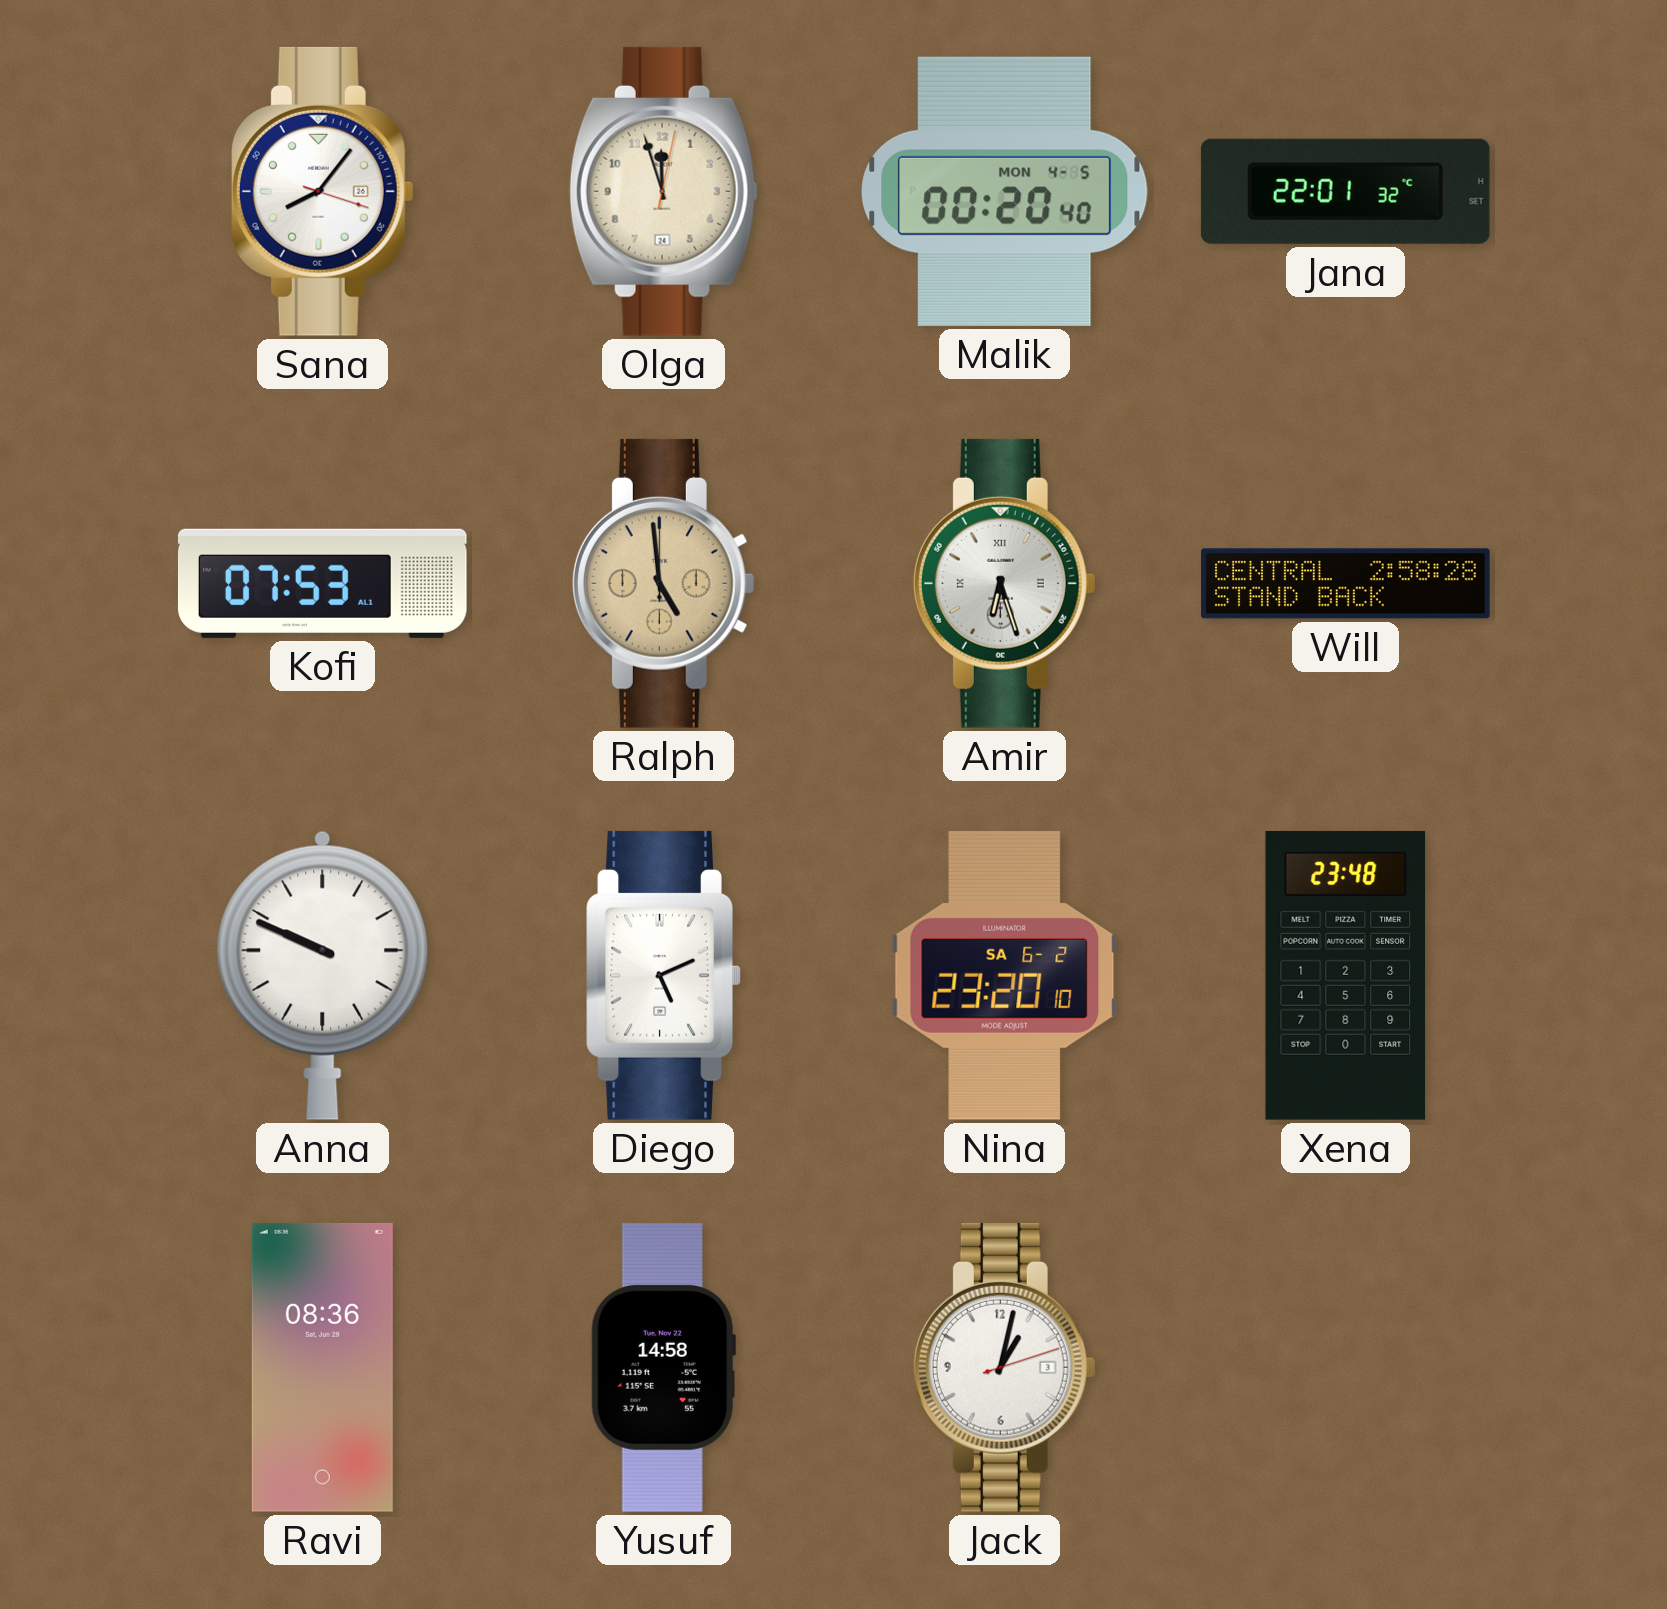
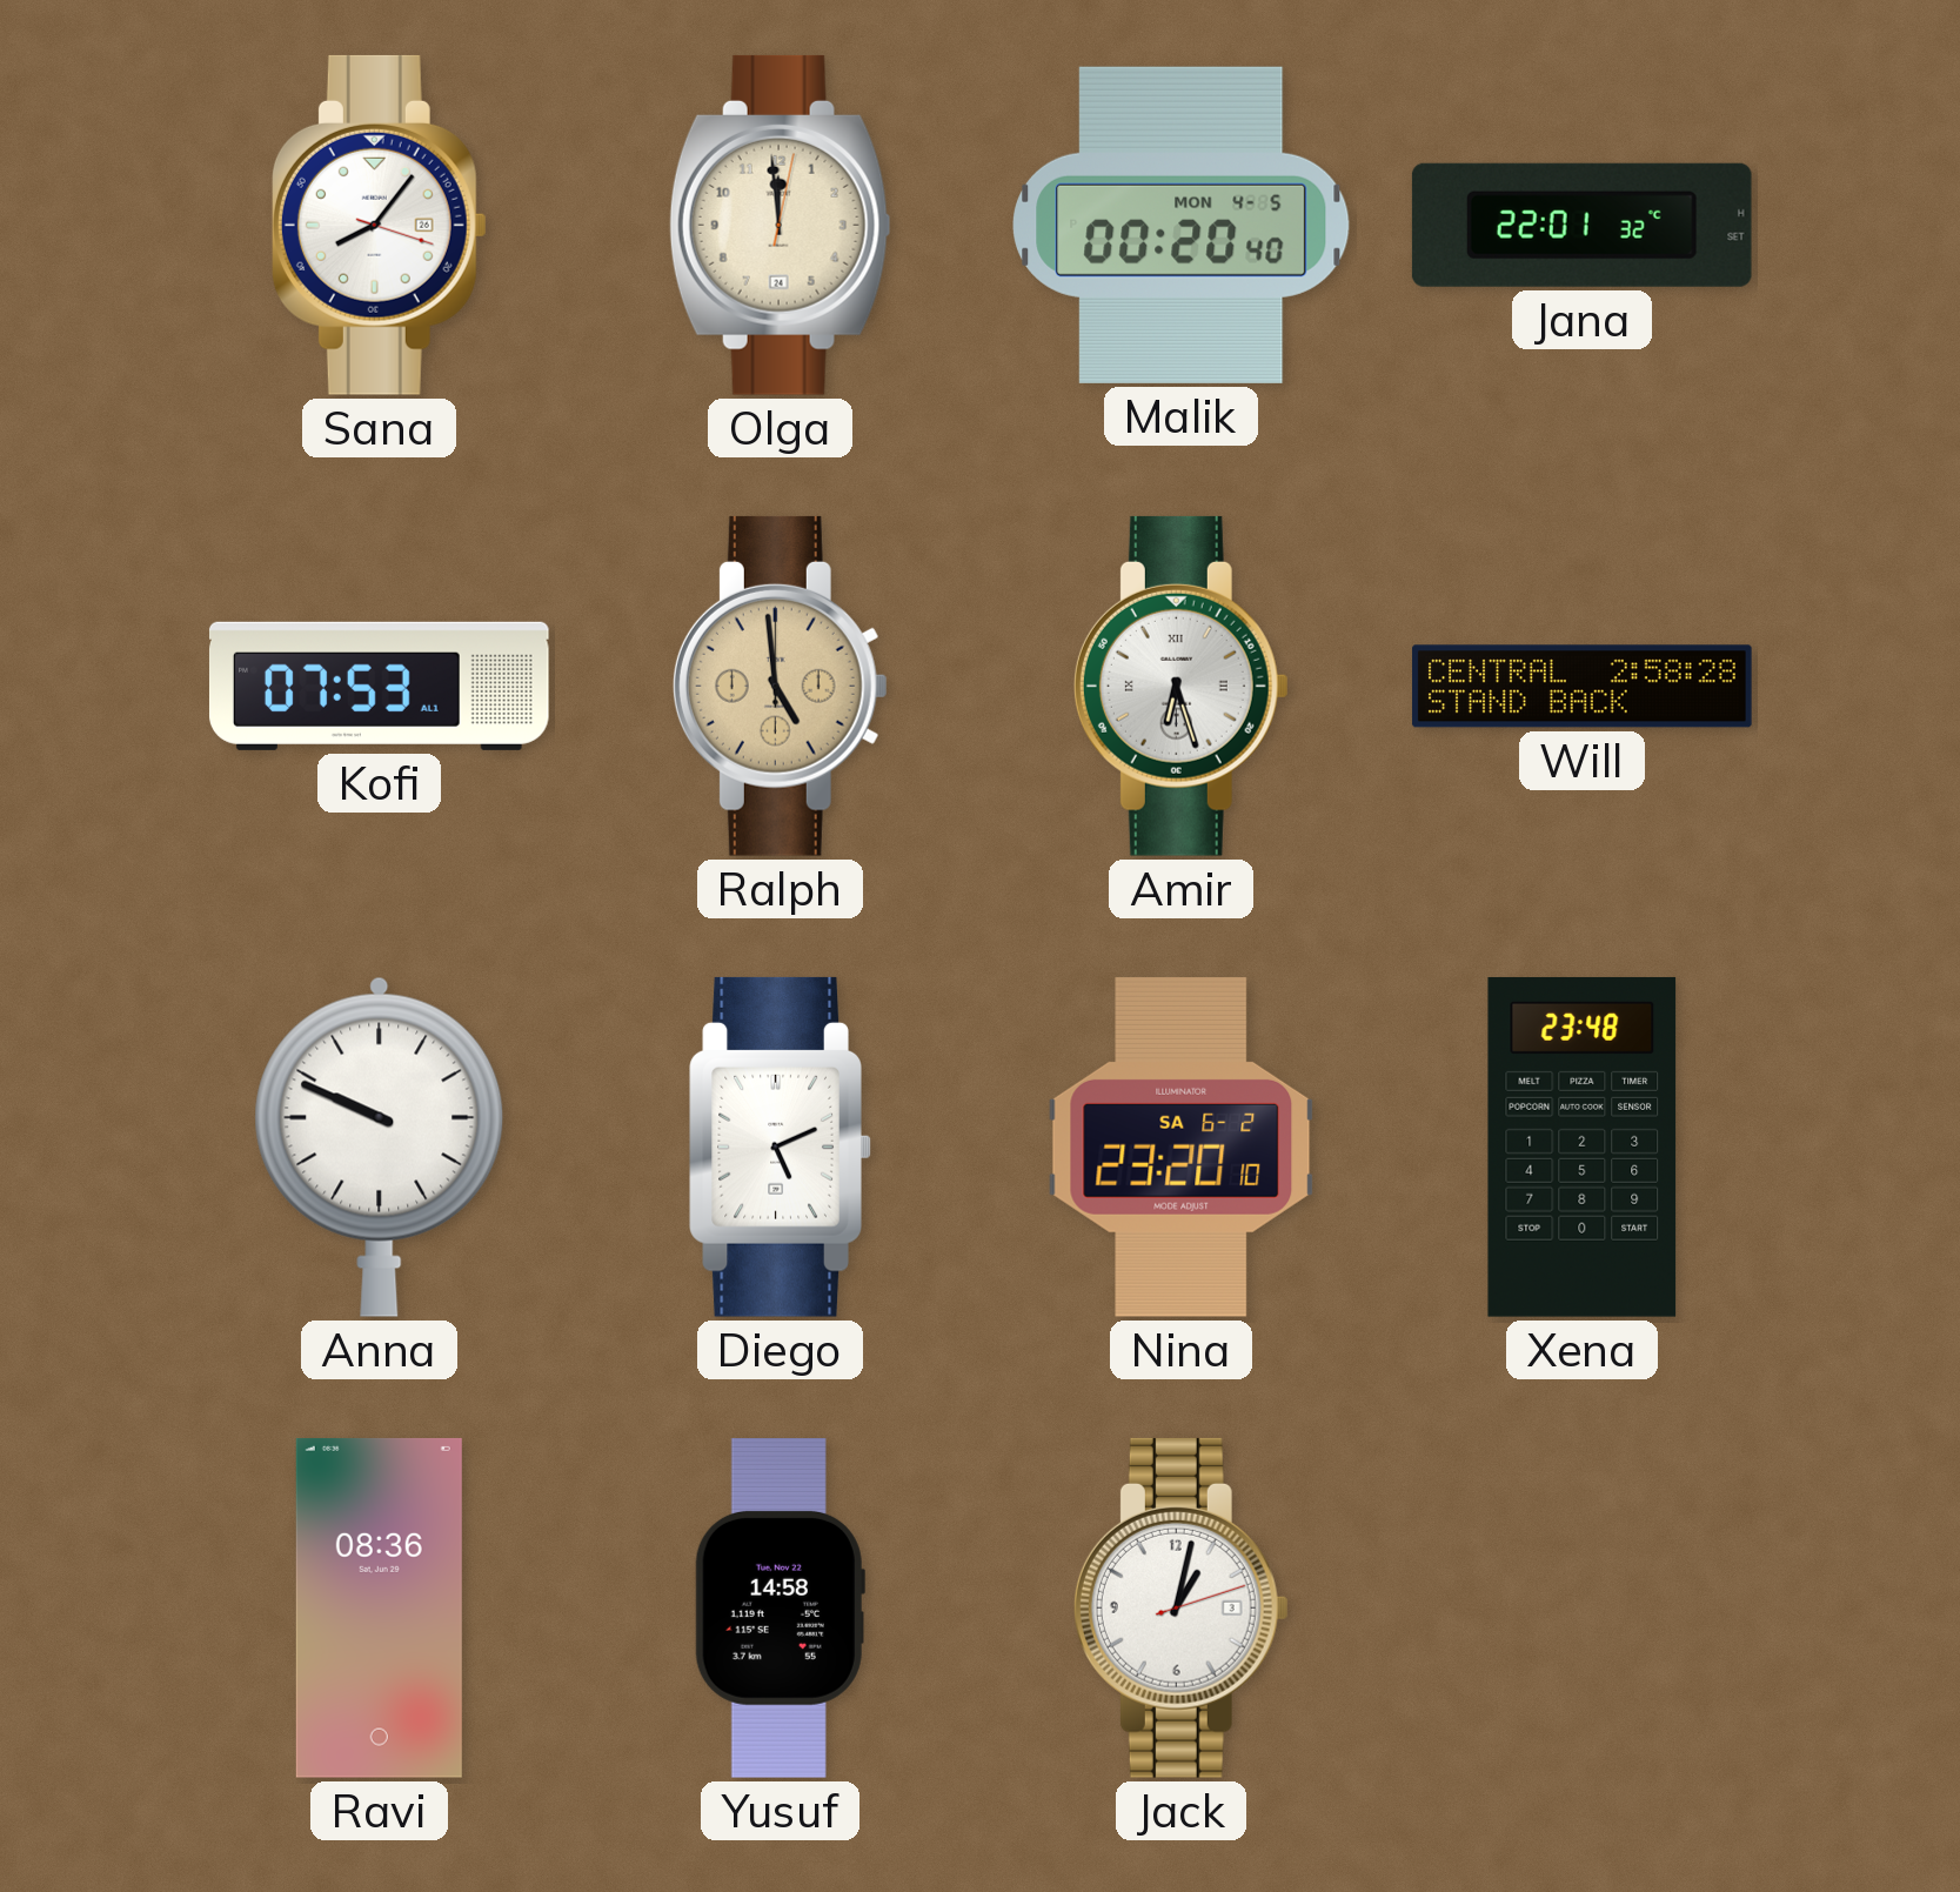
Olga: 11:57 -> 11:59
